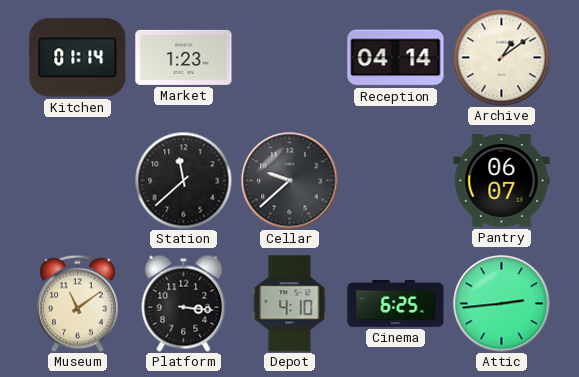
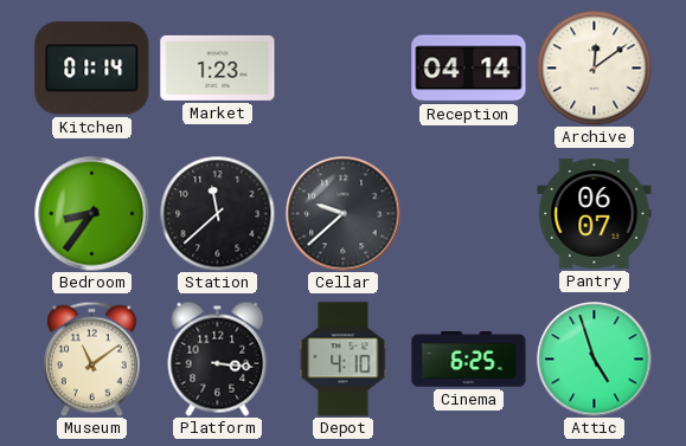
Archive: 1:09 -> 12:09
Bedroom: none -> 8:36
Attic: 2:44 -> 4:57
